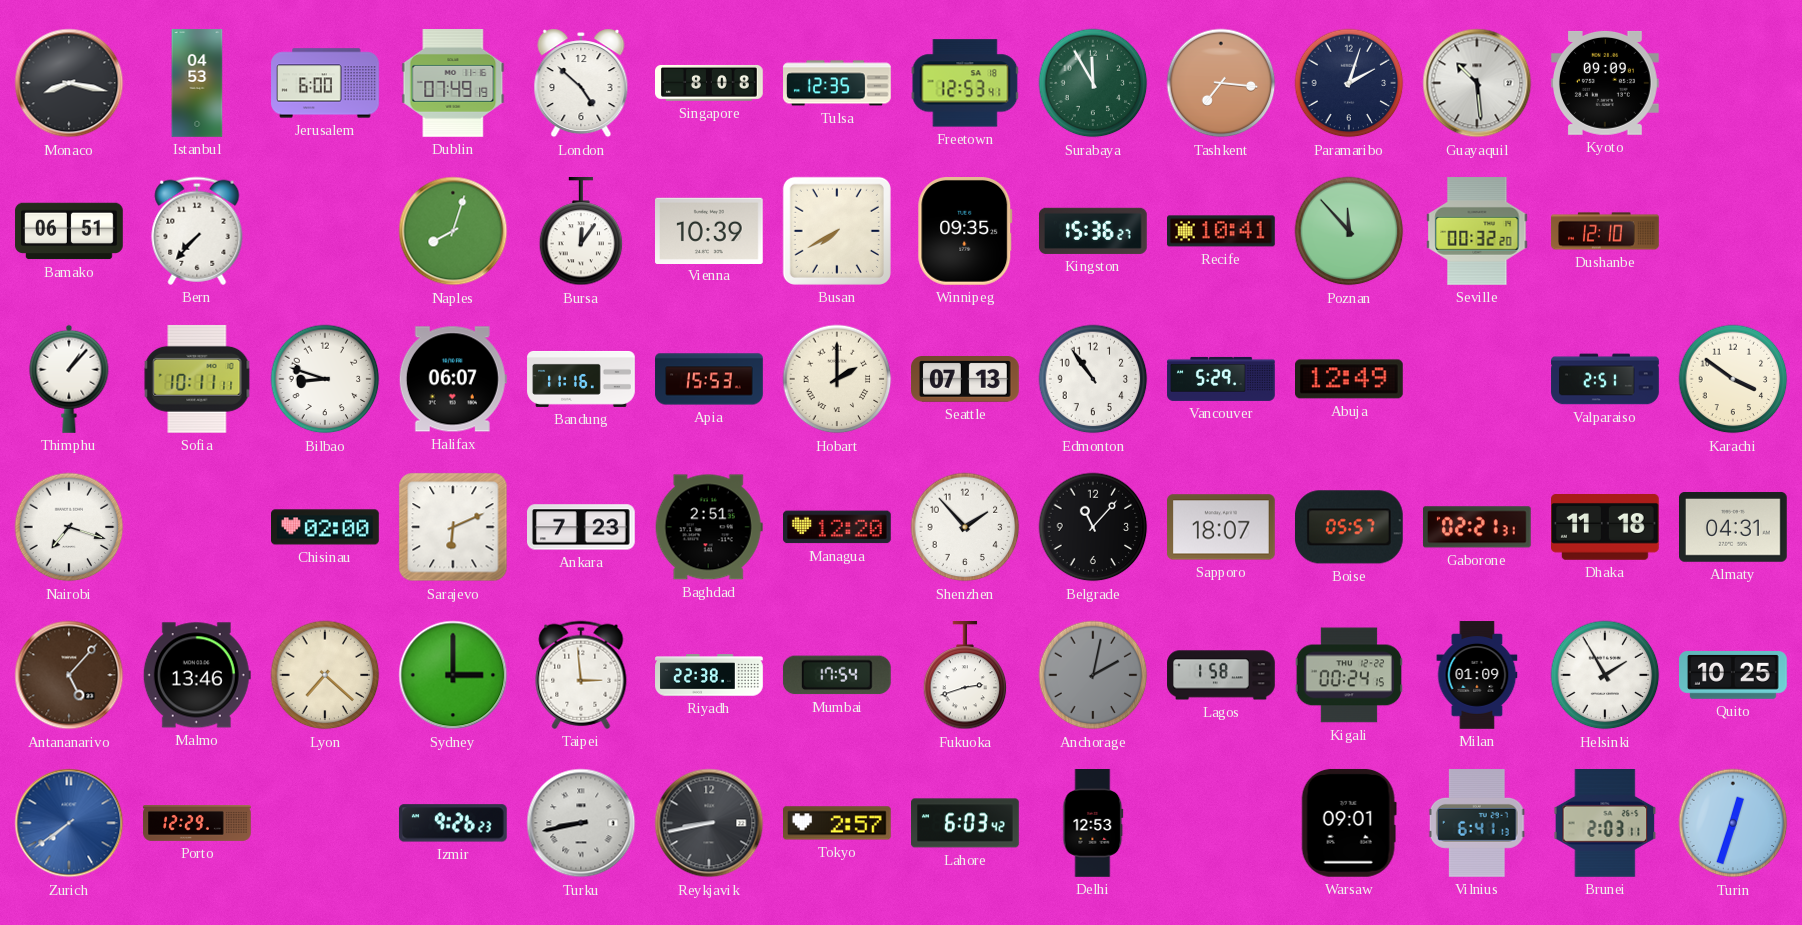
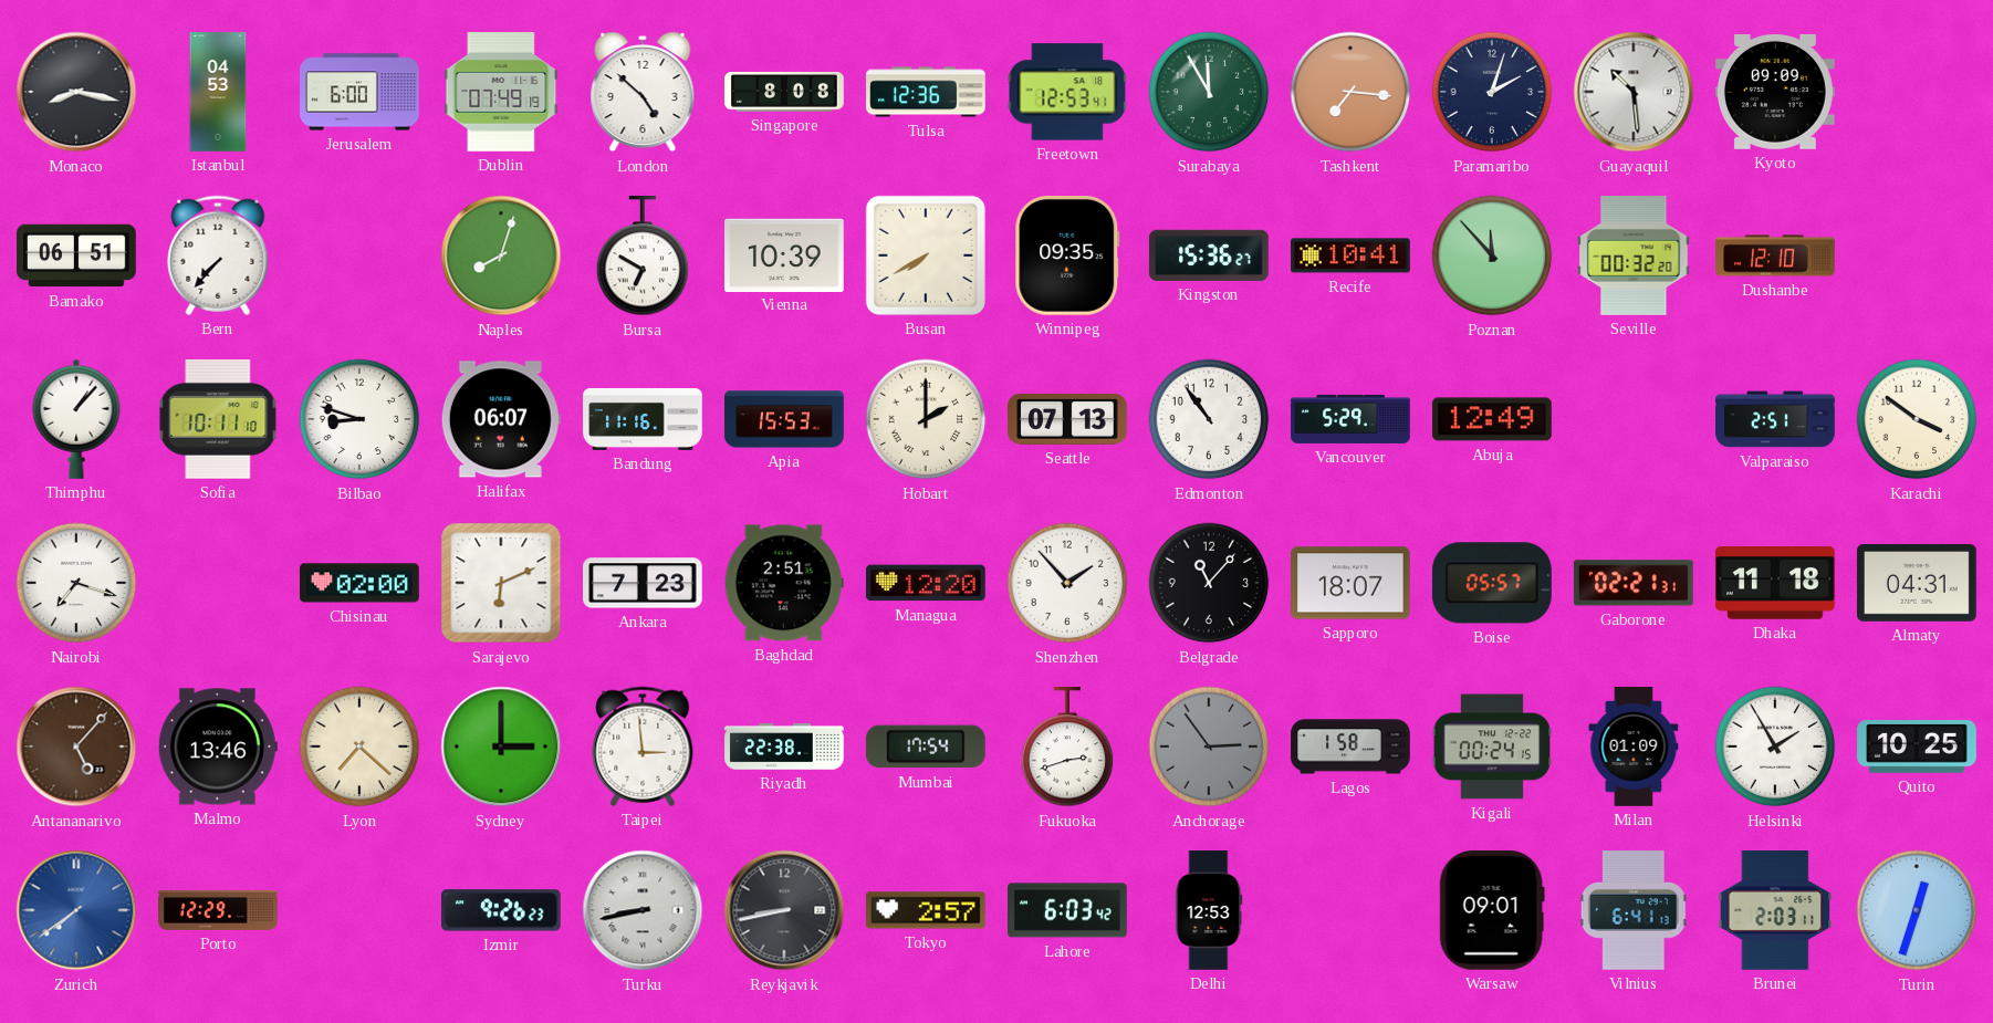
Tulsa: 12:35 -> 12:36
Bursa: 12:06 -> 6:50
Sofia: 10:11:11 -> 10:11:10
Anchorage: 2:02 -> 2:54
